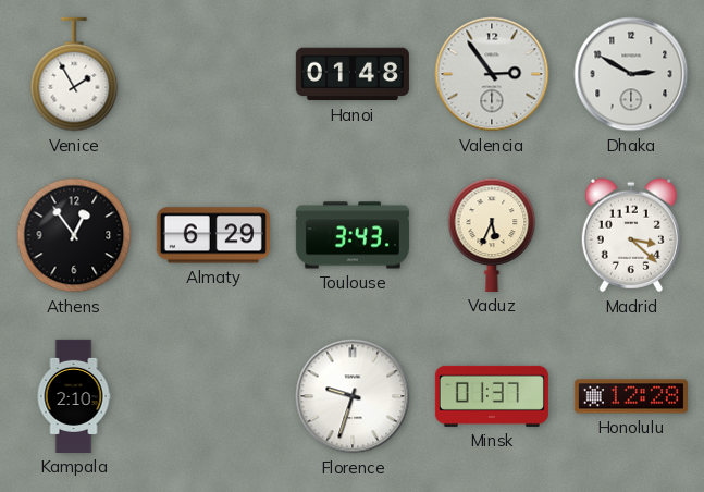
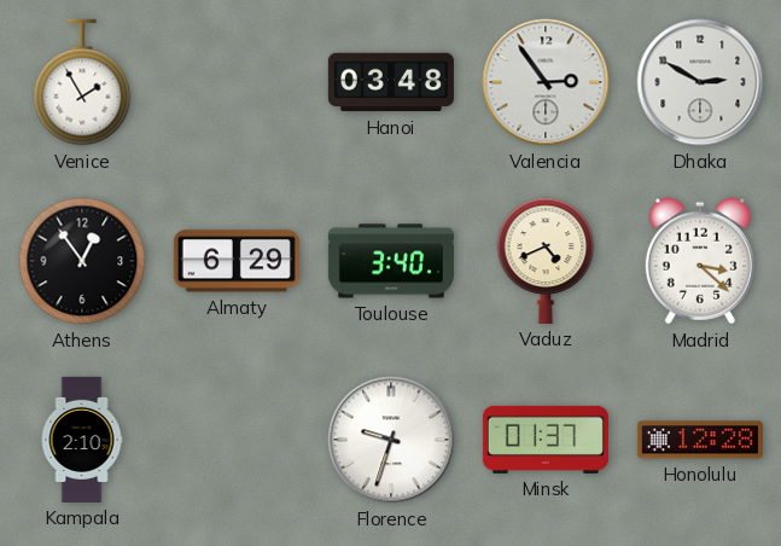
Hanoi: 01:48 -> 03:48
Toulouse: 3:43 -> 3:40
Vaduz: 5:34 -> 4:41
